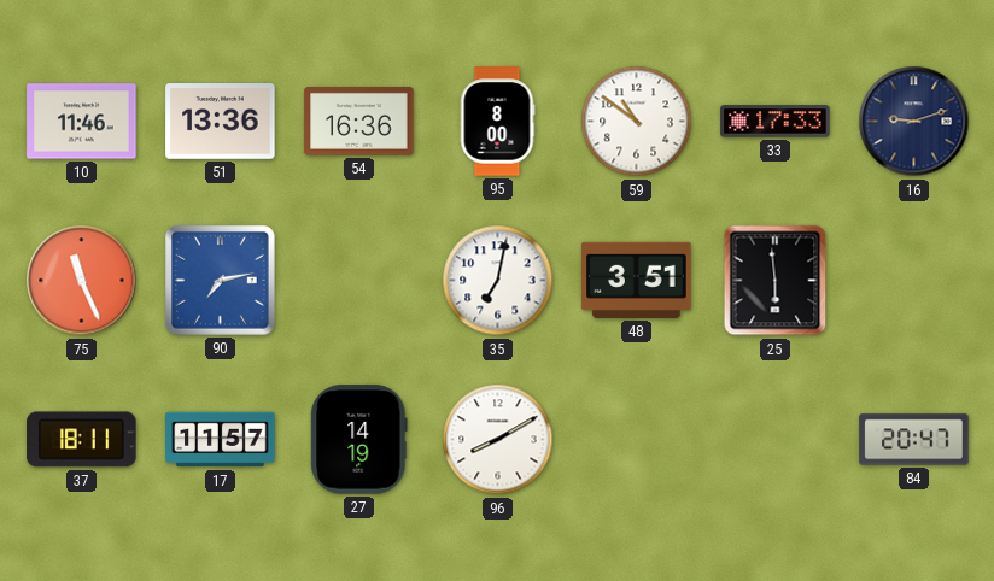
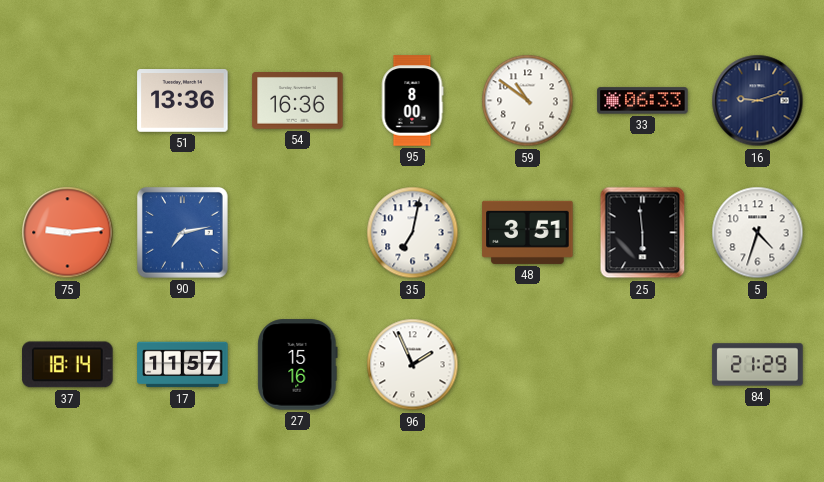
10: 11:46 -> none
33: 17:33 -> 06:33
75: 11:26 -> 9:14
5: none -> 4:33
37: 18:11 -> 18:14
27: 14:19 -> 15:16
96: 8:10 -> 1:56
84: 20:47 -> 21:29
